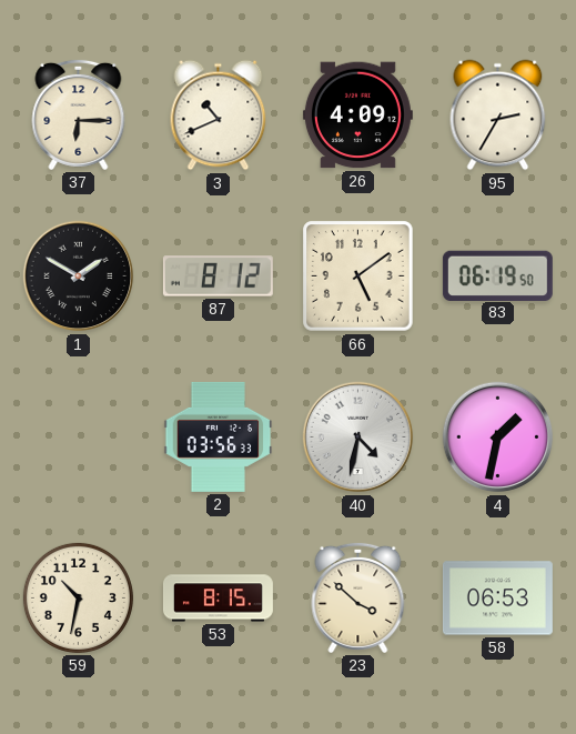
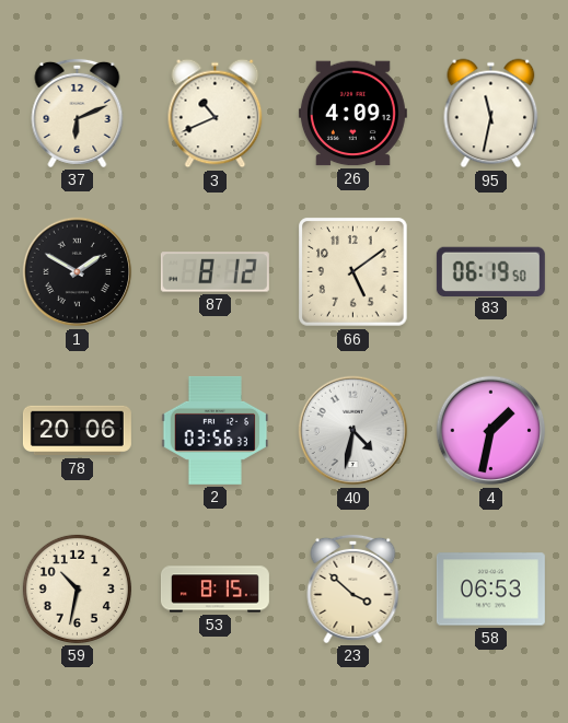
37: 6:15 -> 6:11
95: 2:35 -> 11:32
78: none -> 20:06
